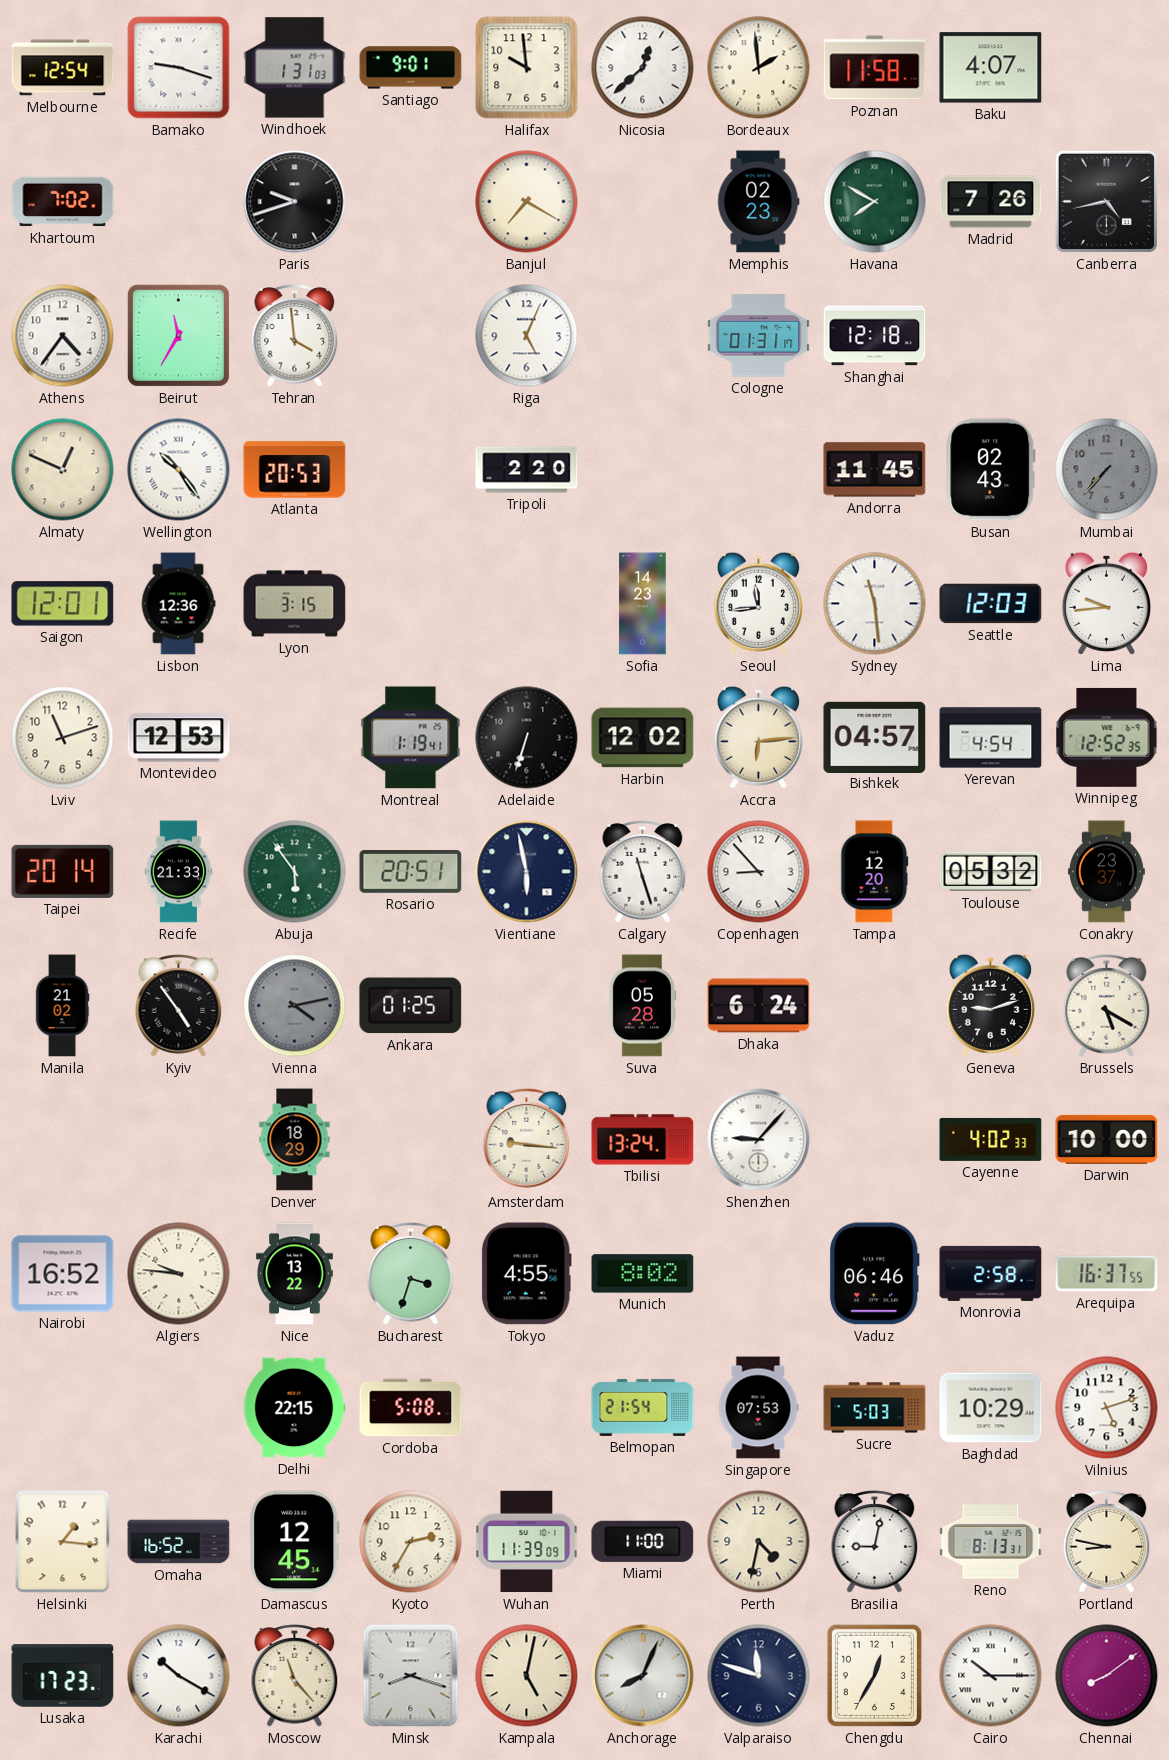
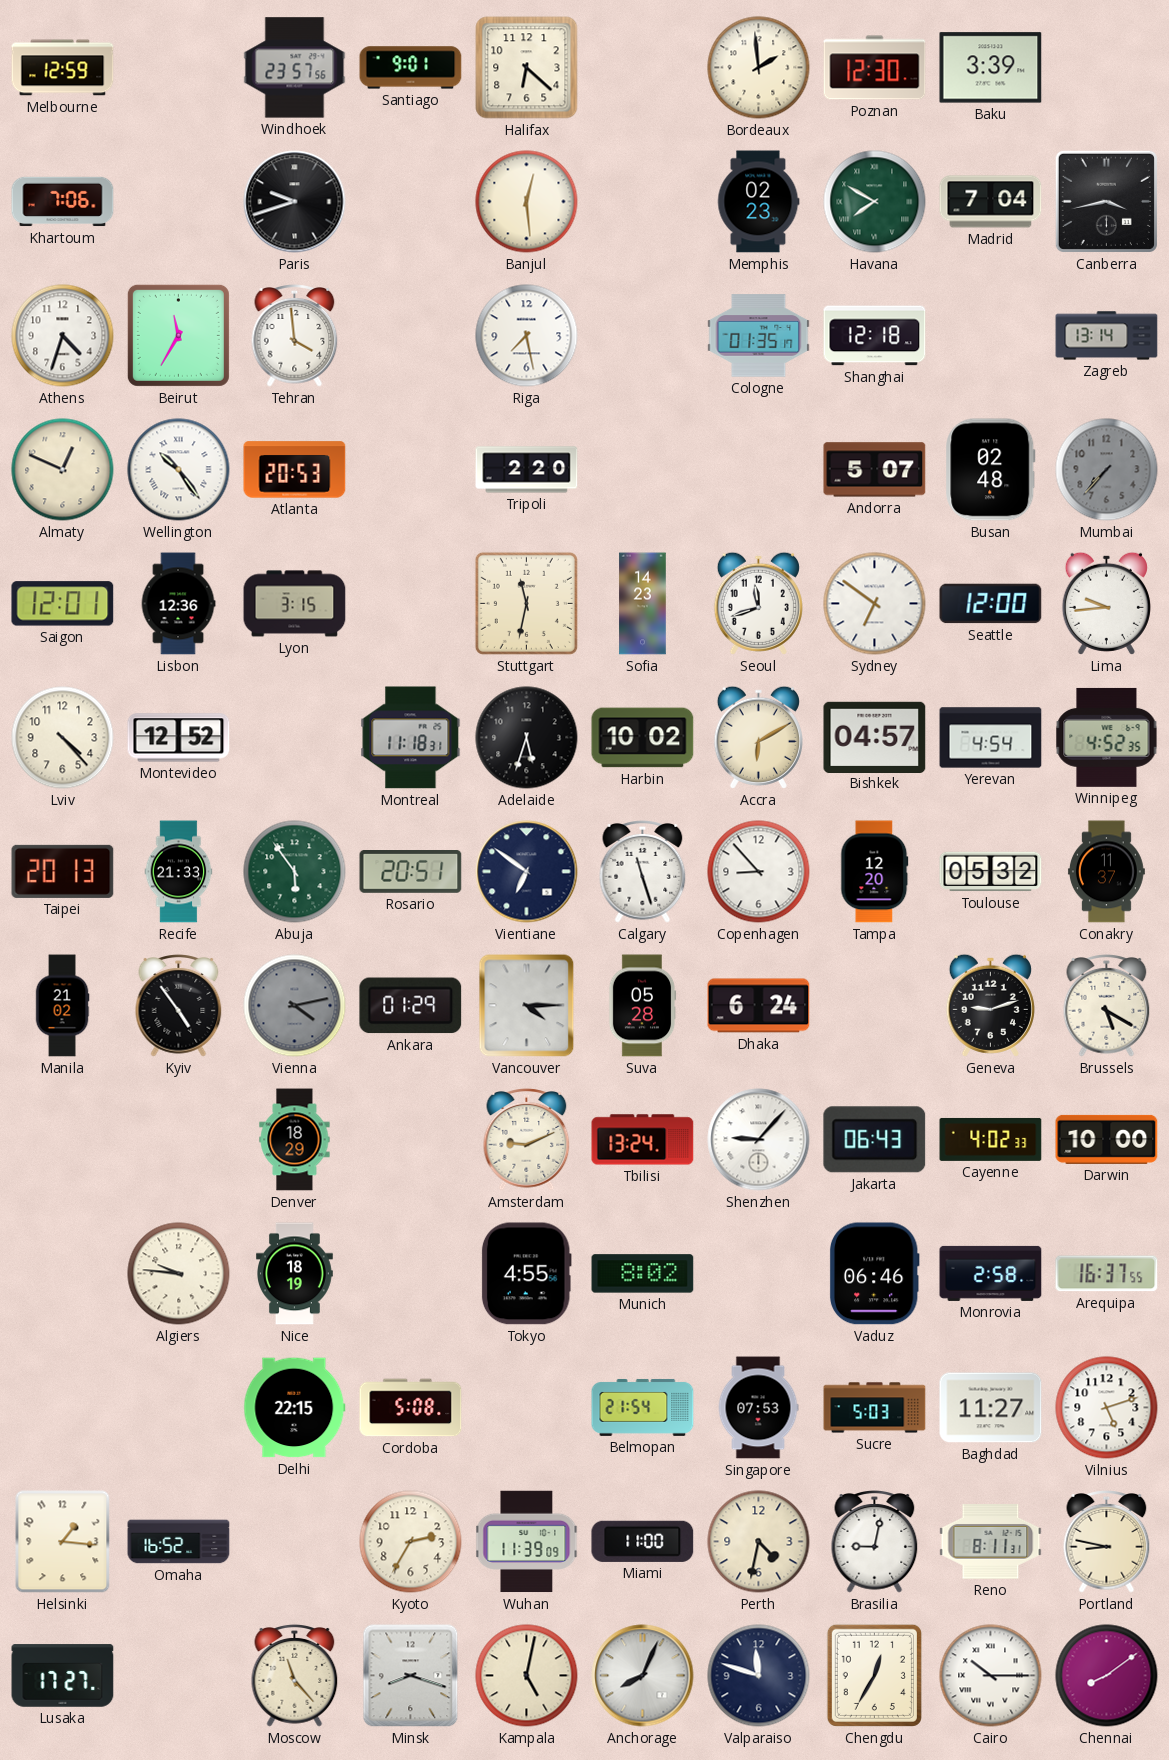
Melbourne: 12:54 -> 12:59
Bamako: 9:18 -> none
Windhoek: 1:31 -> 23:57
Halifax: 9:59 -> 6:22
Nicosia: 12:38 -> none
Poznan: 11:58 -> 12:30
Baku: 4:07 -> 3:39
Khartoum: 7:02 -> 7:06
Banjul: 7:20 -> 12:29
Madrid: 7:26 -> 7:04
Canberra: 4:43 -> 3:43
Athens: 4:36 -> 4:33
Riga: 5:04 -> 7:28
Cologne: 01:31 -> 01:35
Zagreb: none -> 13:14
Andorra: 11:45 -> 5:07
Busan: 02:43 -> 02:48
Stuttgart: none -> 11:32
Seoul: 11:44 -> 11:42
Sydney: 11:29 -> 6:51
Seattle: 12:03 -> 12:00
Lviv: 11:12 -> 4:23
Montevideo: 12:53 -> 12:52
Montreal: 1:19 -> 11:18
Adelaide: 6:33 -> 5:33
Harbin: 12:02 -> 10:02
Accra: 6:14 -> 6:10
Winnipeg: 12:52 -> 4:52
Taipei: 20:14 -> 20:13
Vientiane: 5:58 -> 6:51
Conakry: 23:37 -> 11:37
Ankara: 01:25 -> 01:29
Vancouver: none -> 4:15
Amsterdam: 9:16 -> 9:11
Jakarta: none -> 06:43
Nairobi: 16:52 -> none
Nice: 13:22 -> 18:19
Bucharest: 3:33 -> none
Baghdad: 10:29 -> 11:27
Damascus: 12:45 -> none
Reno: 8:13 -> 8:11
Lusaka: 17:23 -> 17:27
Karachi: 10:20 -> none
